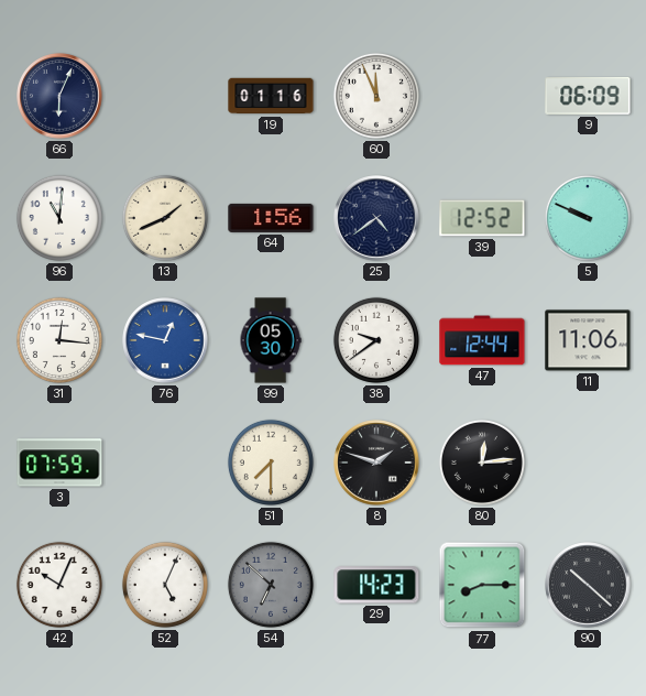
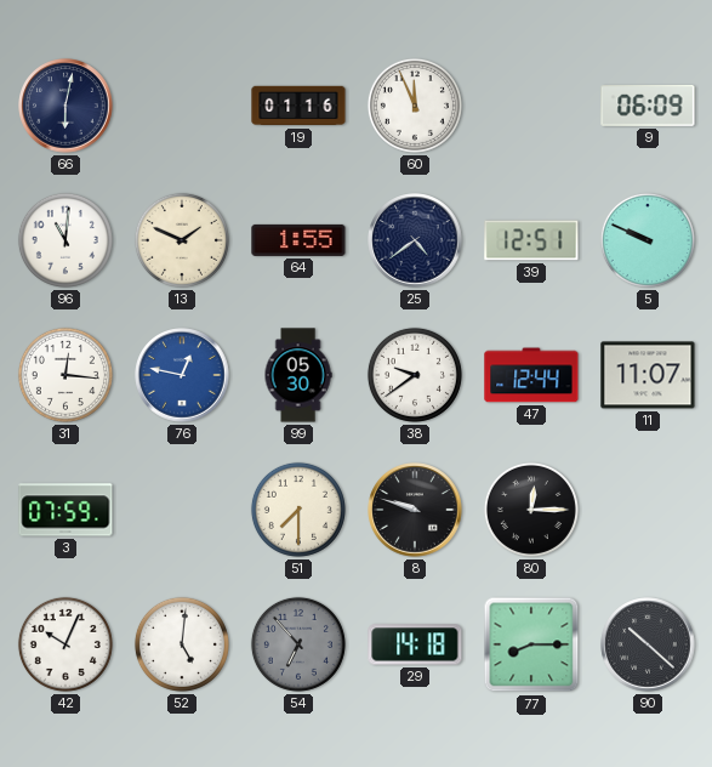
66: 6:04 -> 6:02
13: 1:41 -> 1:49
64: 1:56 -> 1:55
39: 12:52 -> 12:51
11: 11:06 -> 11:07
8: 1:48 -> 9:48
80: 12:14 -> 12:15
52: 5:04 -> 5:01
54: 6:52 -> 6:53
29: 14:23 -> 14:18
